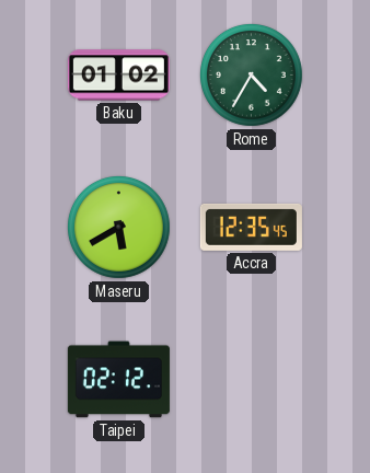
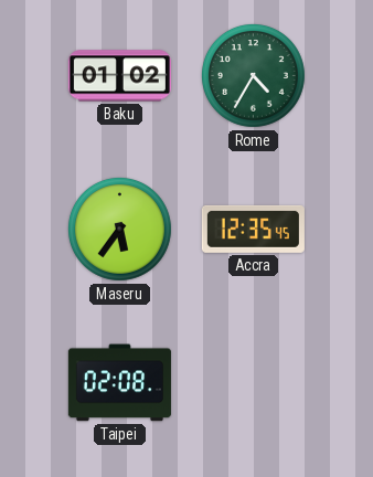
Maseru: 5:40 -> 5:36
Taipei: 02:12 -> 02:08
